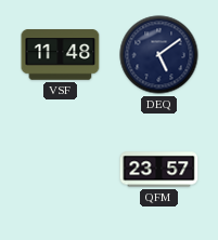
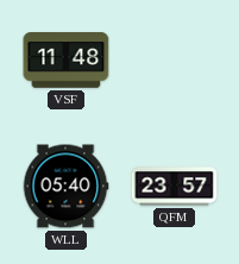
DEQ: 5:09 -> none
WLL: none -> 05:40
